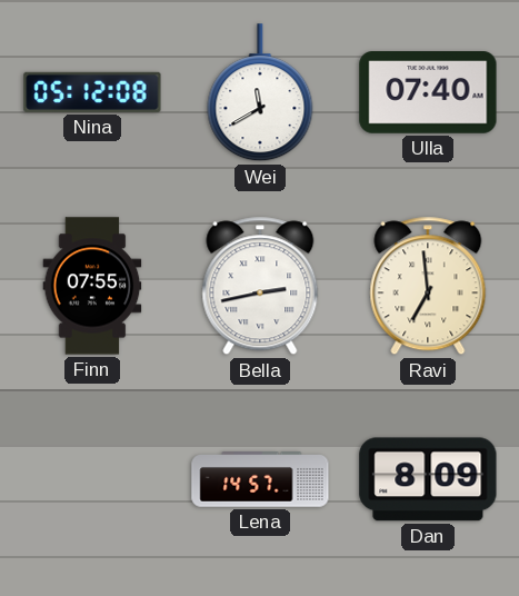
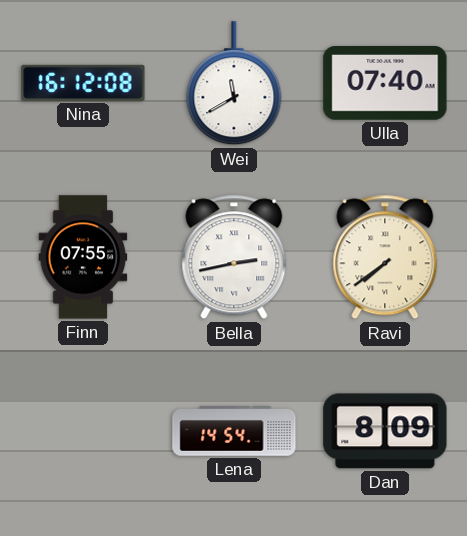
Nina: 05:12 -> 16:12
Ravi: 6:59 -> 7:39
Lena: 14:57 -> 14:54
